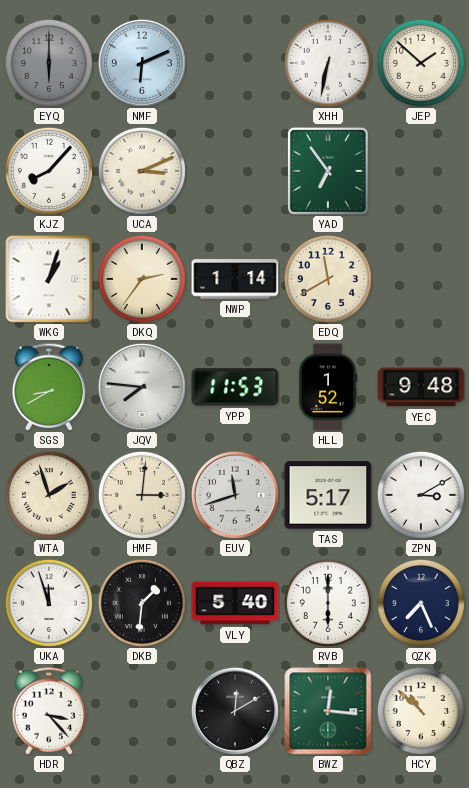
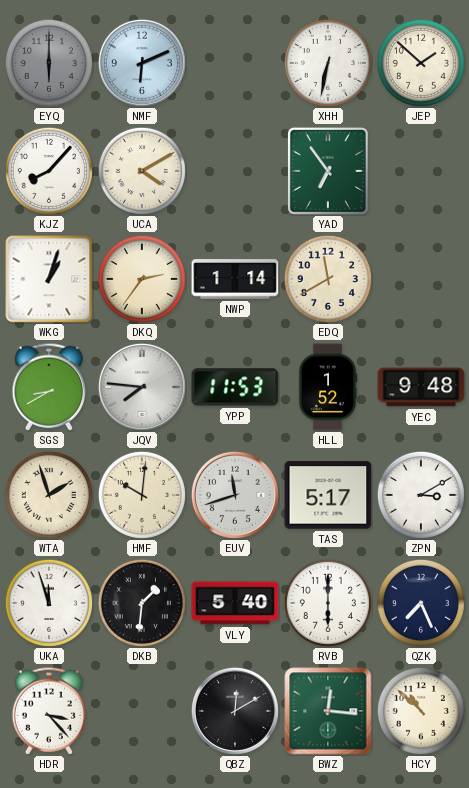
UCA: 3:11 -> 4:10
HMF: 3:01 -> 10:01
